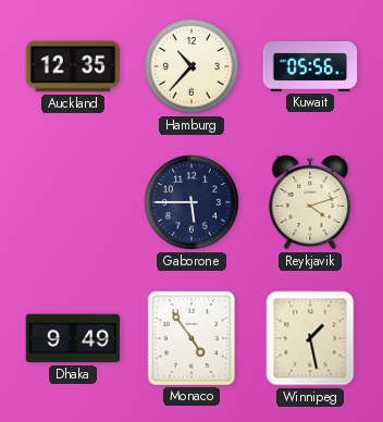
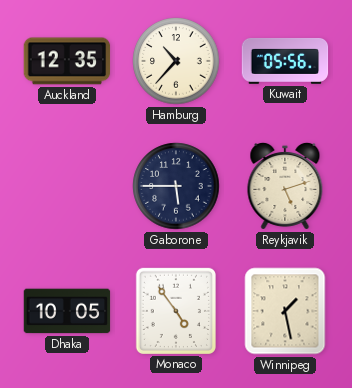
Reykjavik: 4:12 -> 5:12
Dhaka: 9:49 -> 10:05
